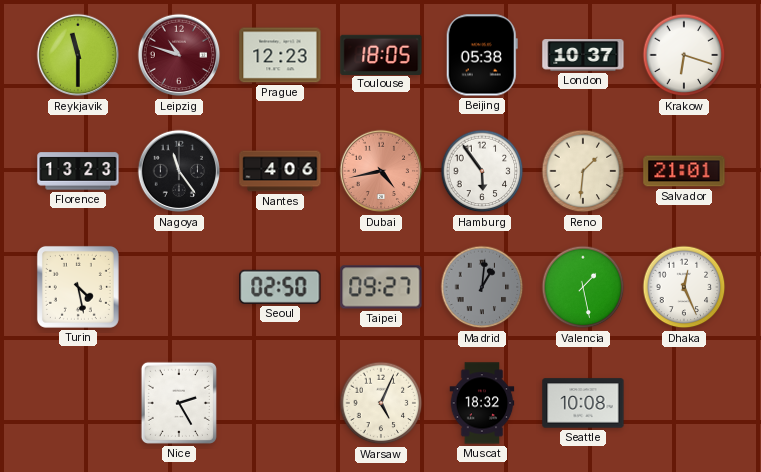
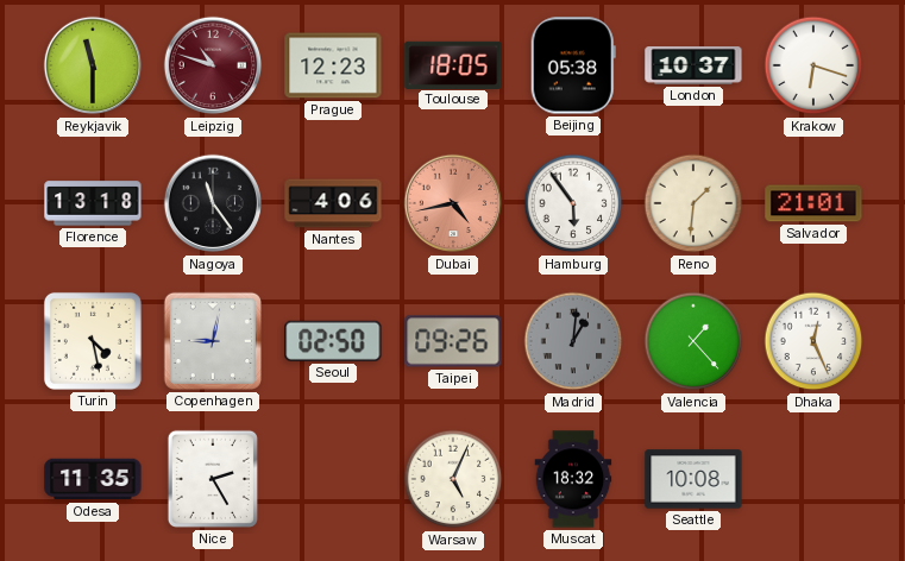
Florence: 13:23 -> 13:18
Copenhagen: none -> 9:02
Taipei: 09:27 -> 09:26
Valencia: 1:28 -> 1:23
Odesa: none -> 11:35
